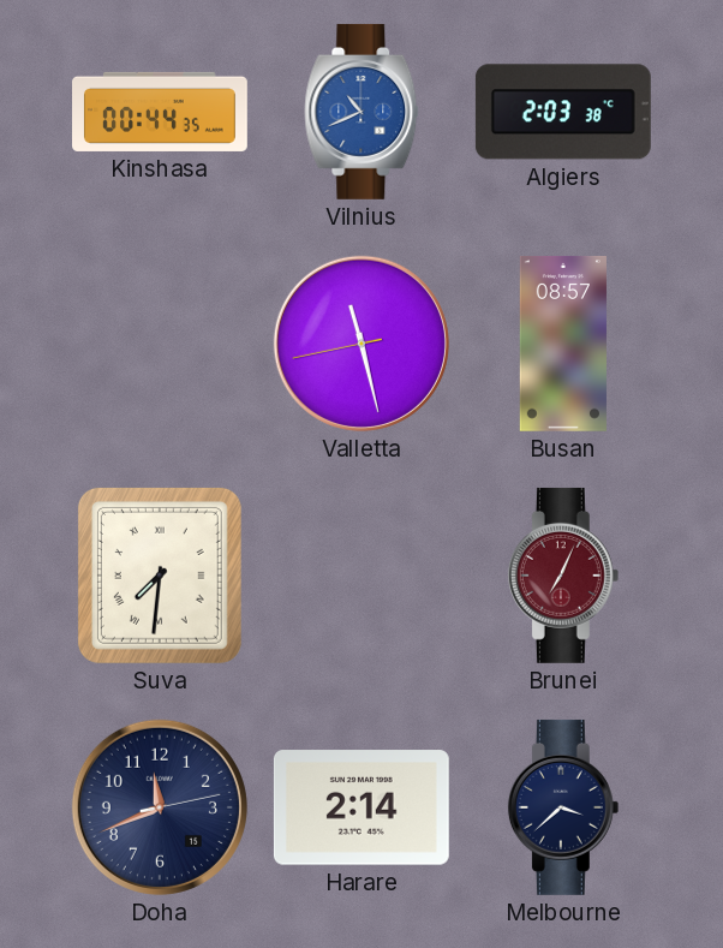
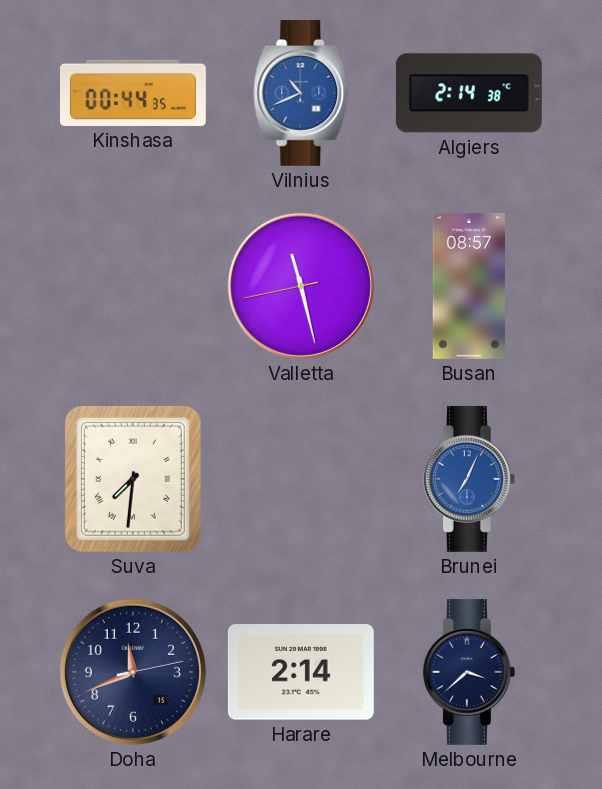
Algiers: 2:03 -> 2:14
Brunei dial: burgundy -> blue
